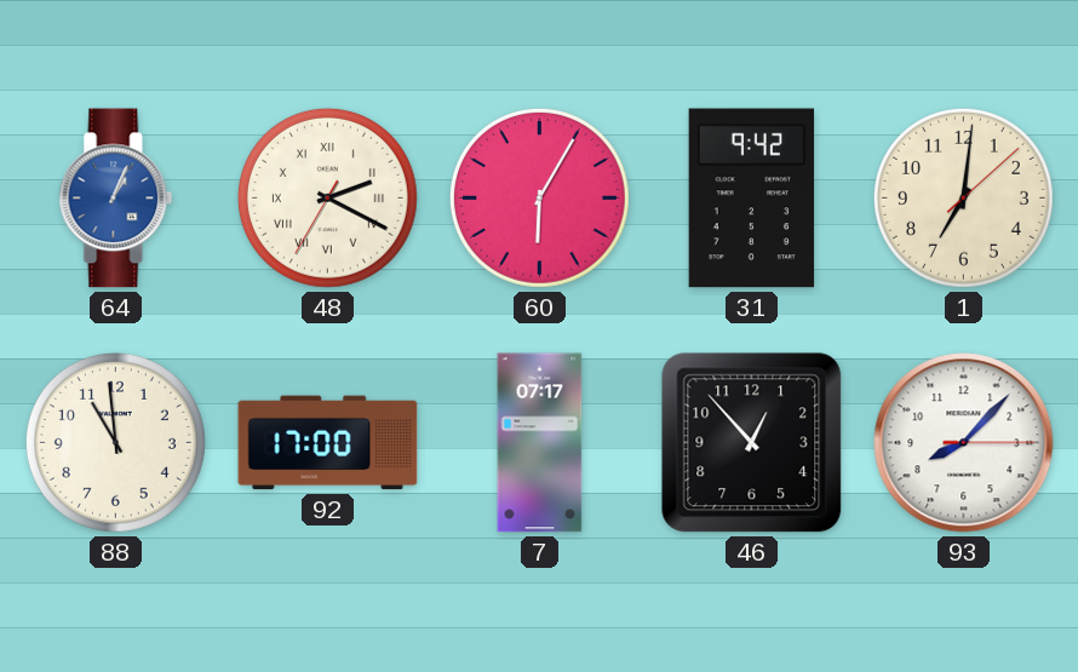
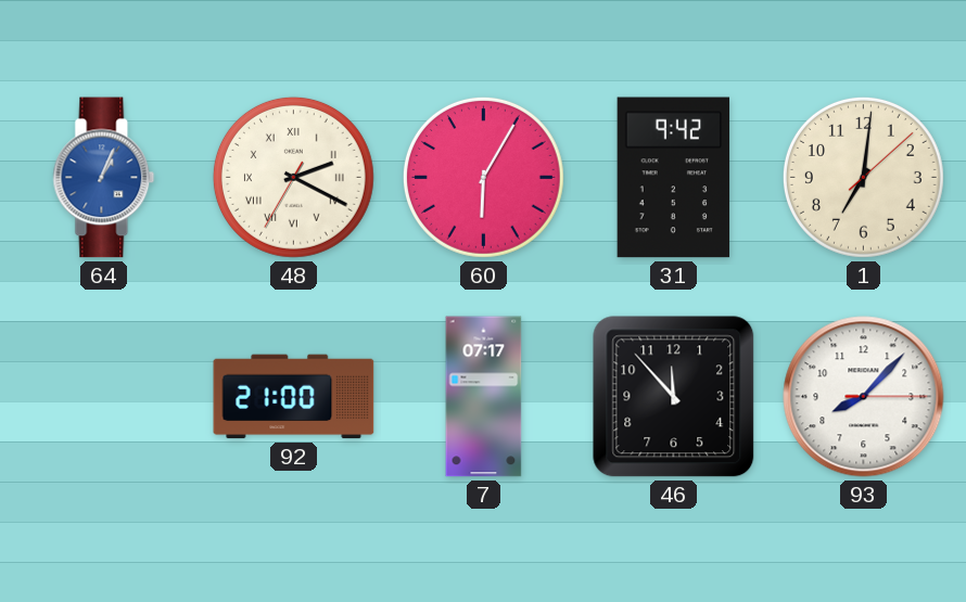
88: 10:59 -> none
92: 17:00 -> 21:00
46: 12:53 -> 11:53
